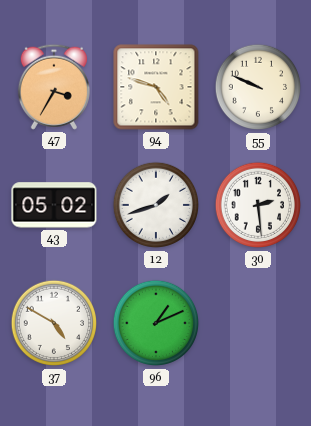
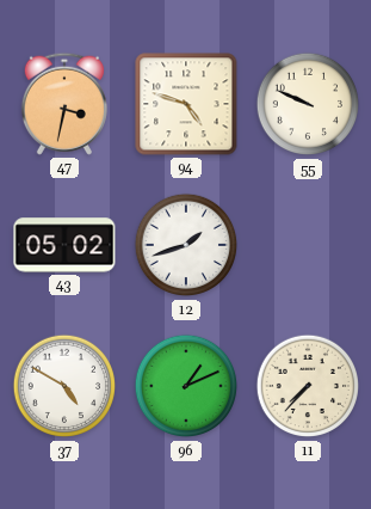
47: 3:35 -> 3:32
30: 2:29 -> none
11: none -> 7:37
